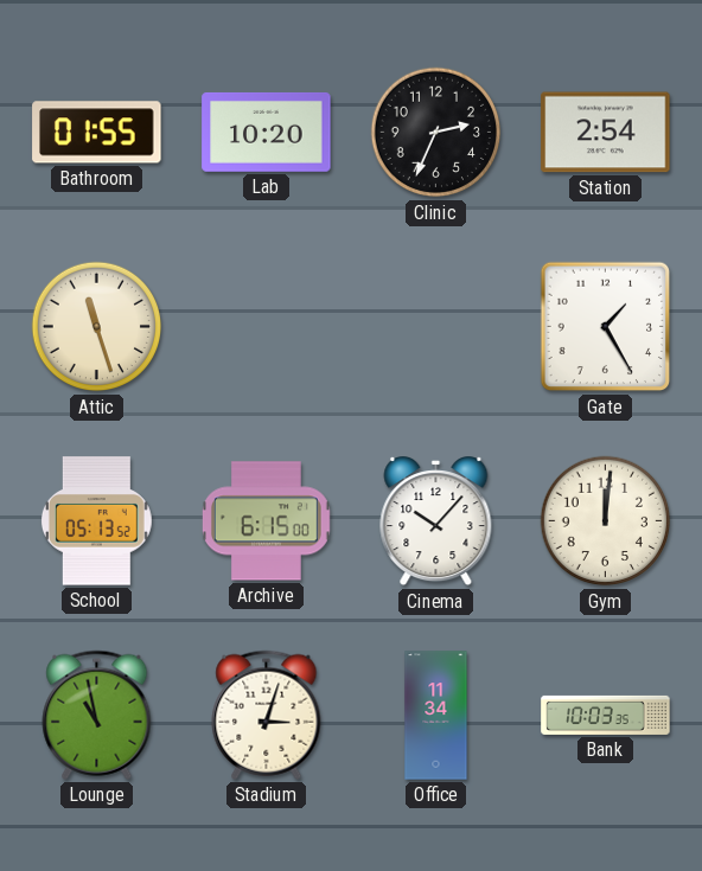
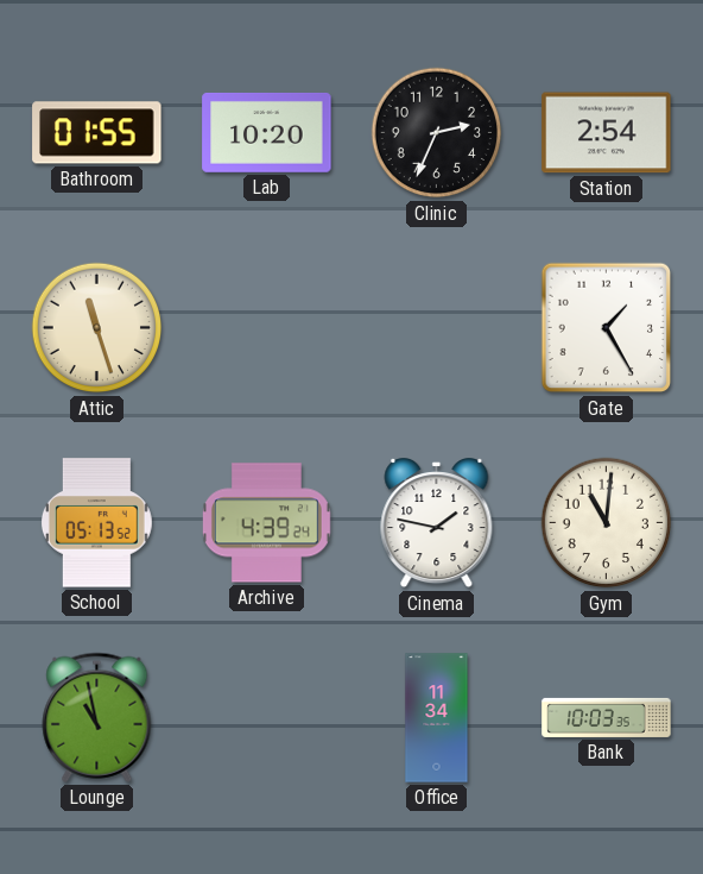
Archive: 6:15 -> 4:39
Cinema: 10:07 -> 1:47
Gym: 12:01 -> 11:01
Stadium: 3:03 -> none
